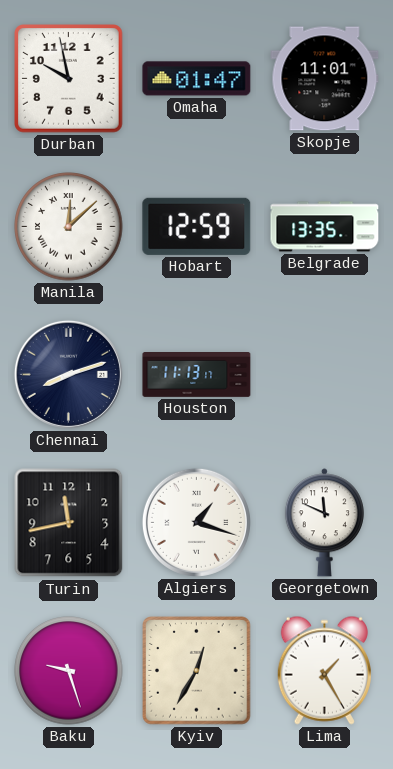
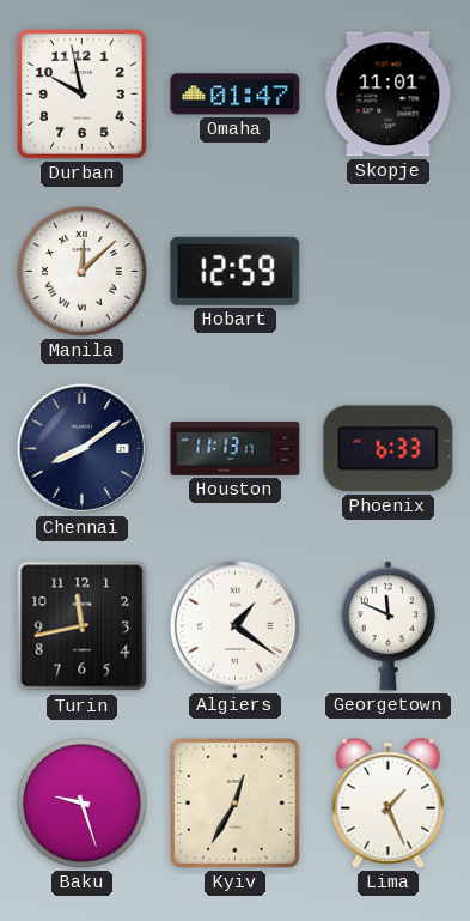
Belgrade: 13:35 -> none
Chennai: 8:12 -> 8:09
Phoenix: none -> 6:33
Algiers: 1:18 -> 1:21
Lima: 1:25 -> 1:26
